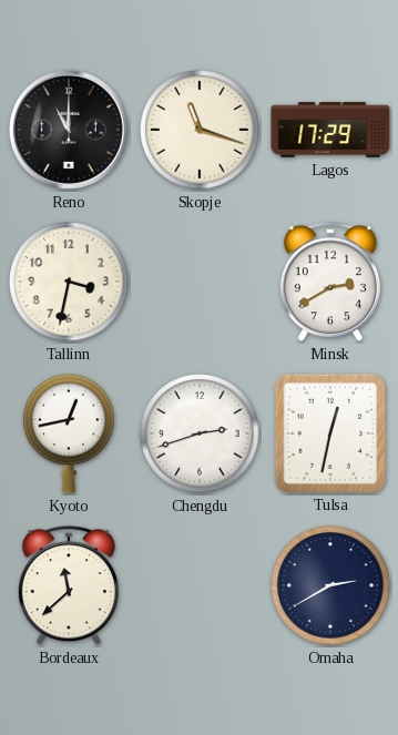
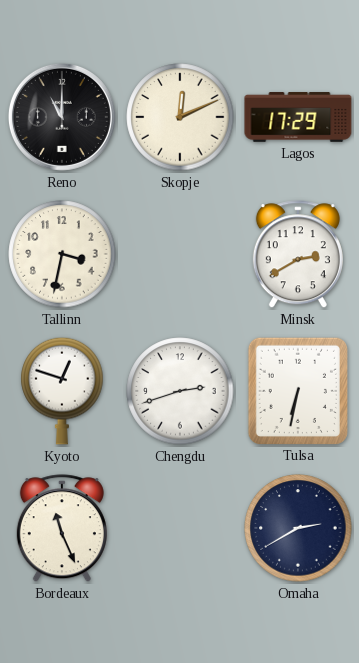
Skopje: 11:18 -> 12:11
Kyoto: 12:43 -> 12:48
Tulsa: 12:32 -> 6:32
Bordeaux: 11:38 -> 11:26
